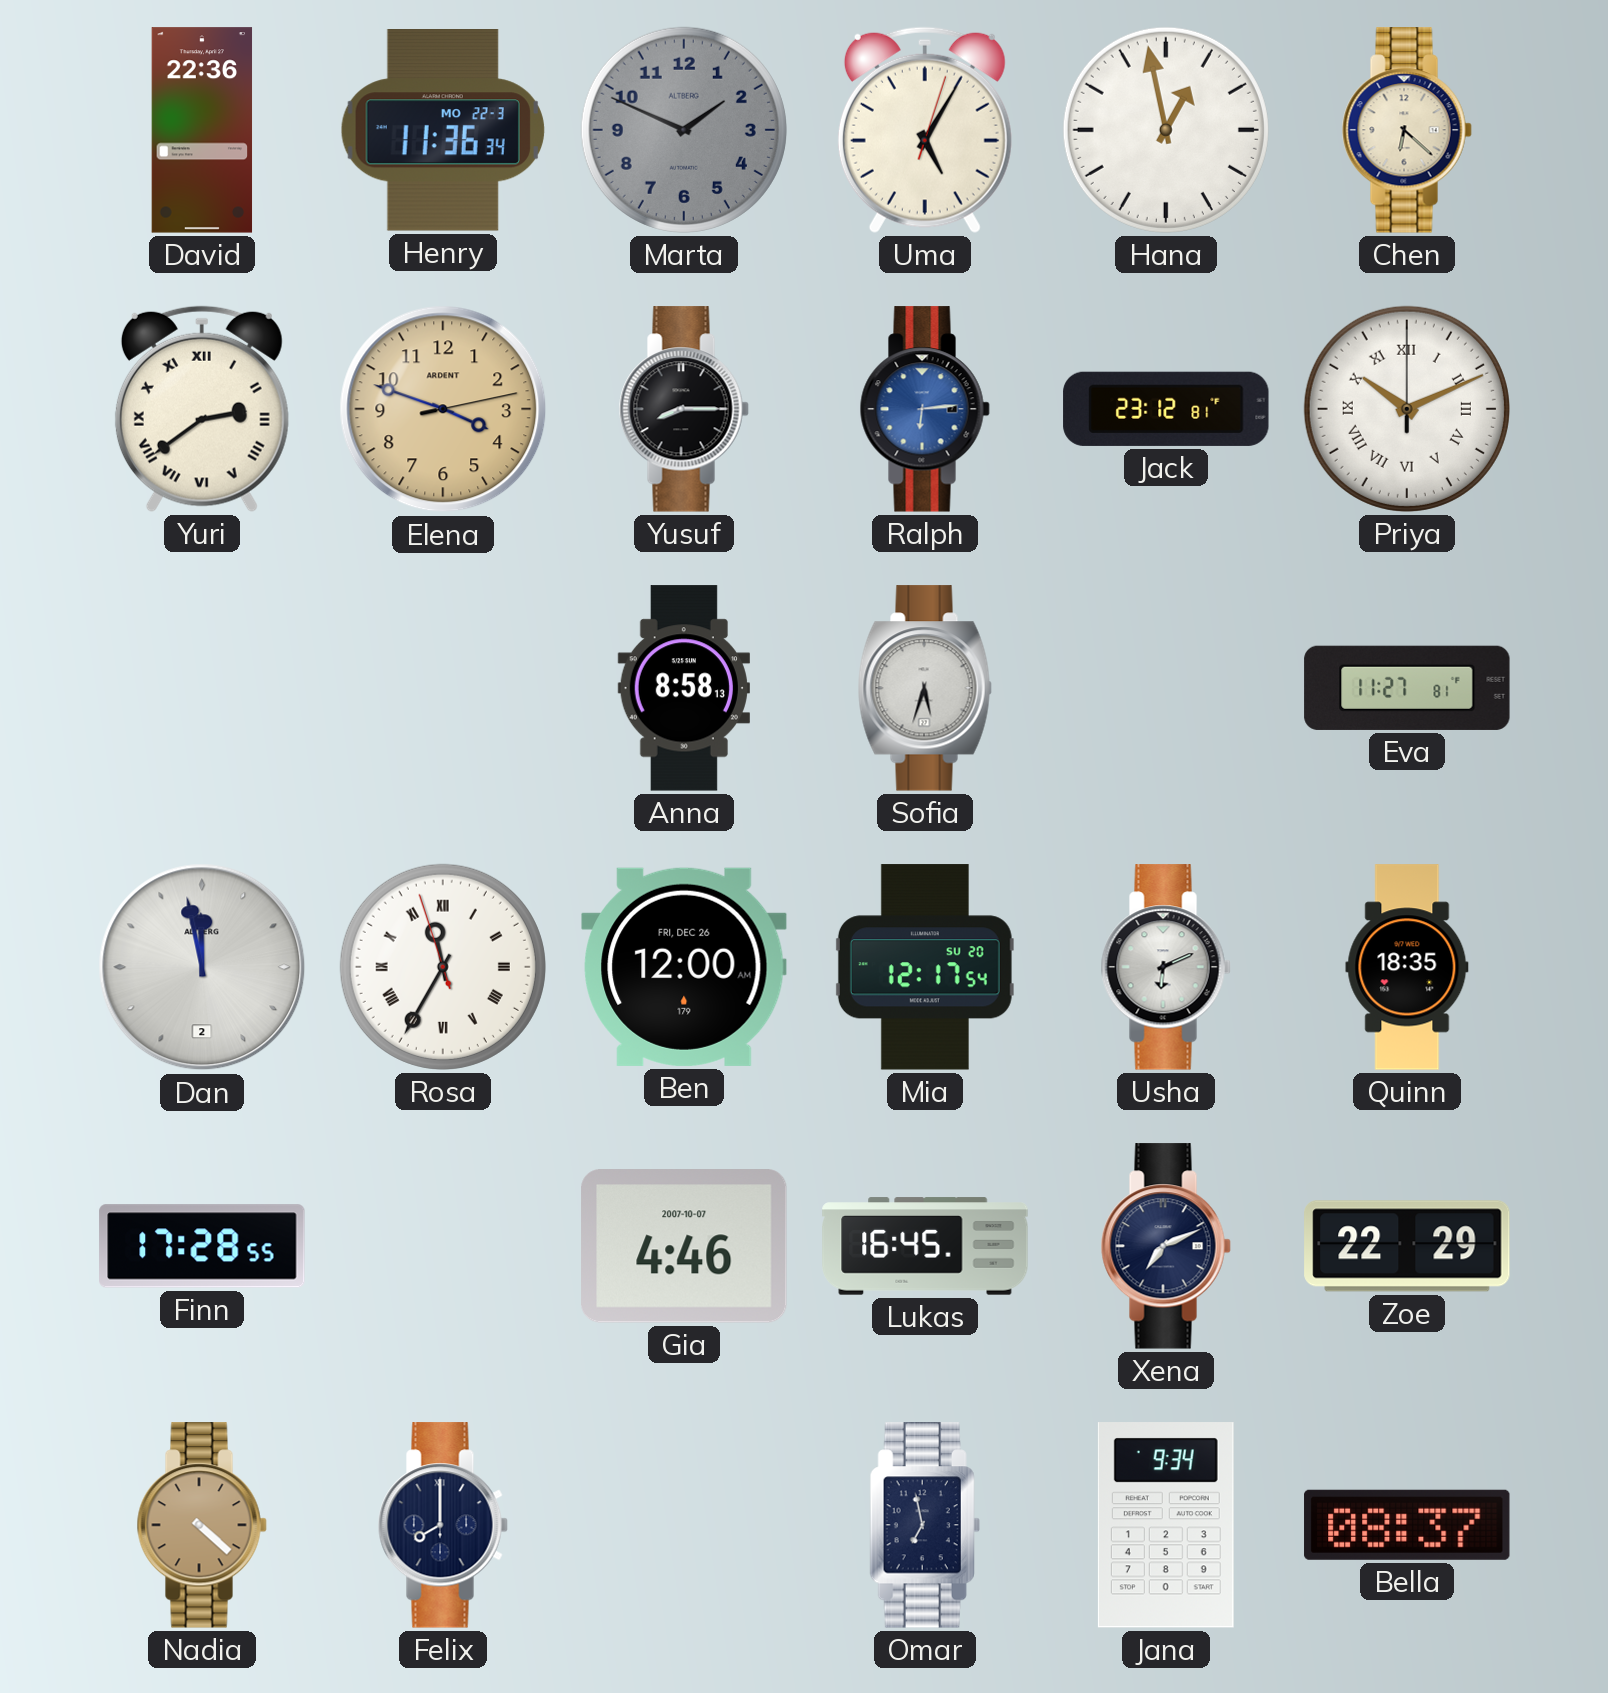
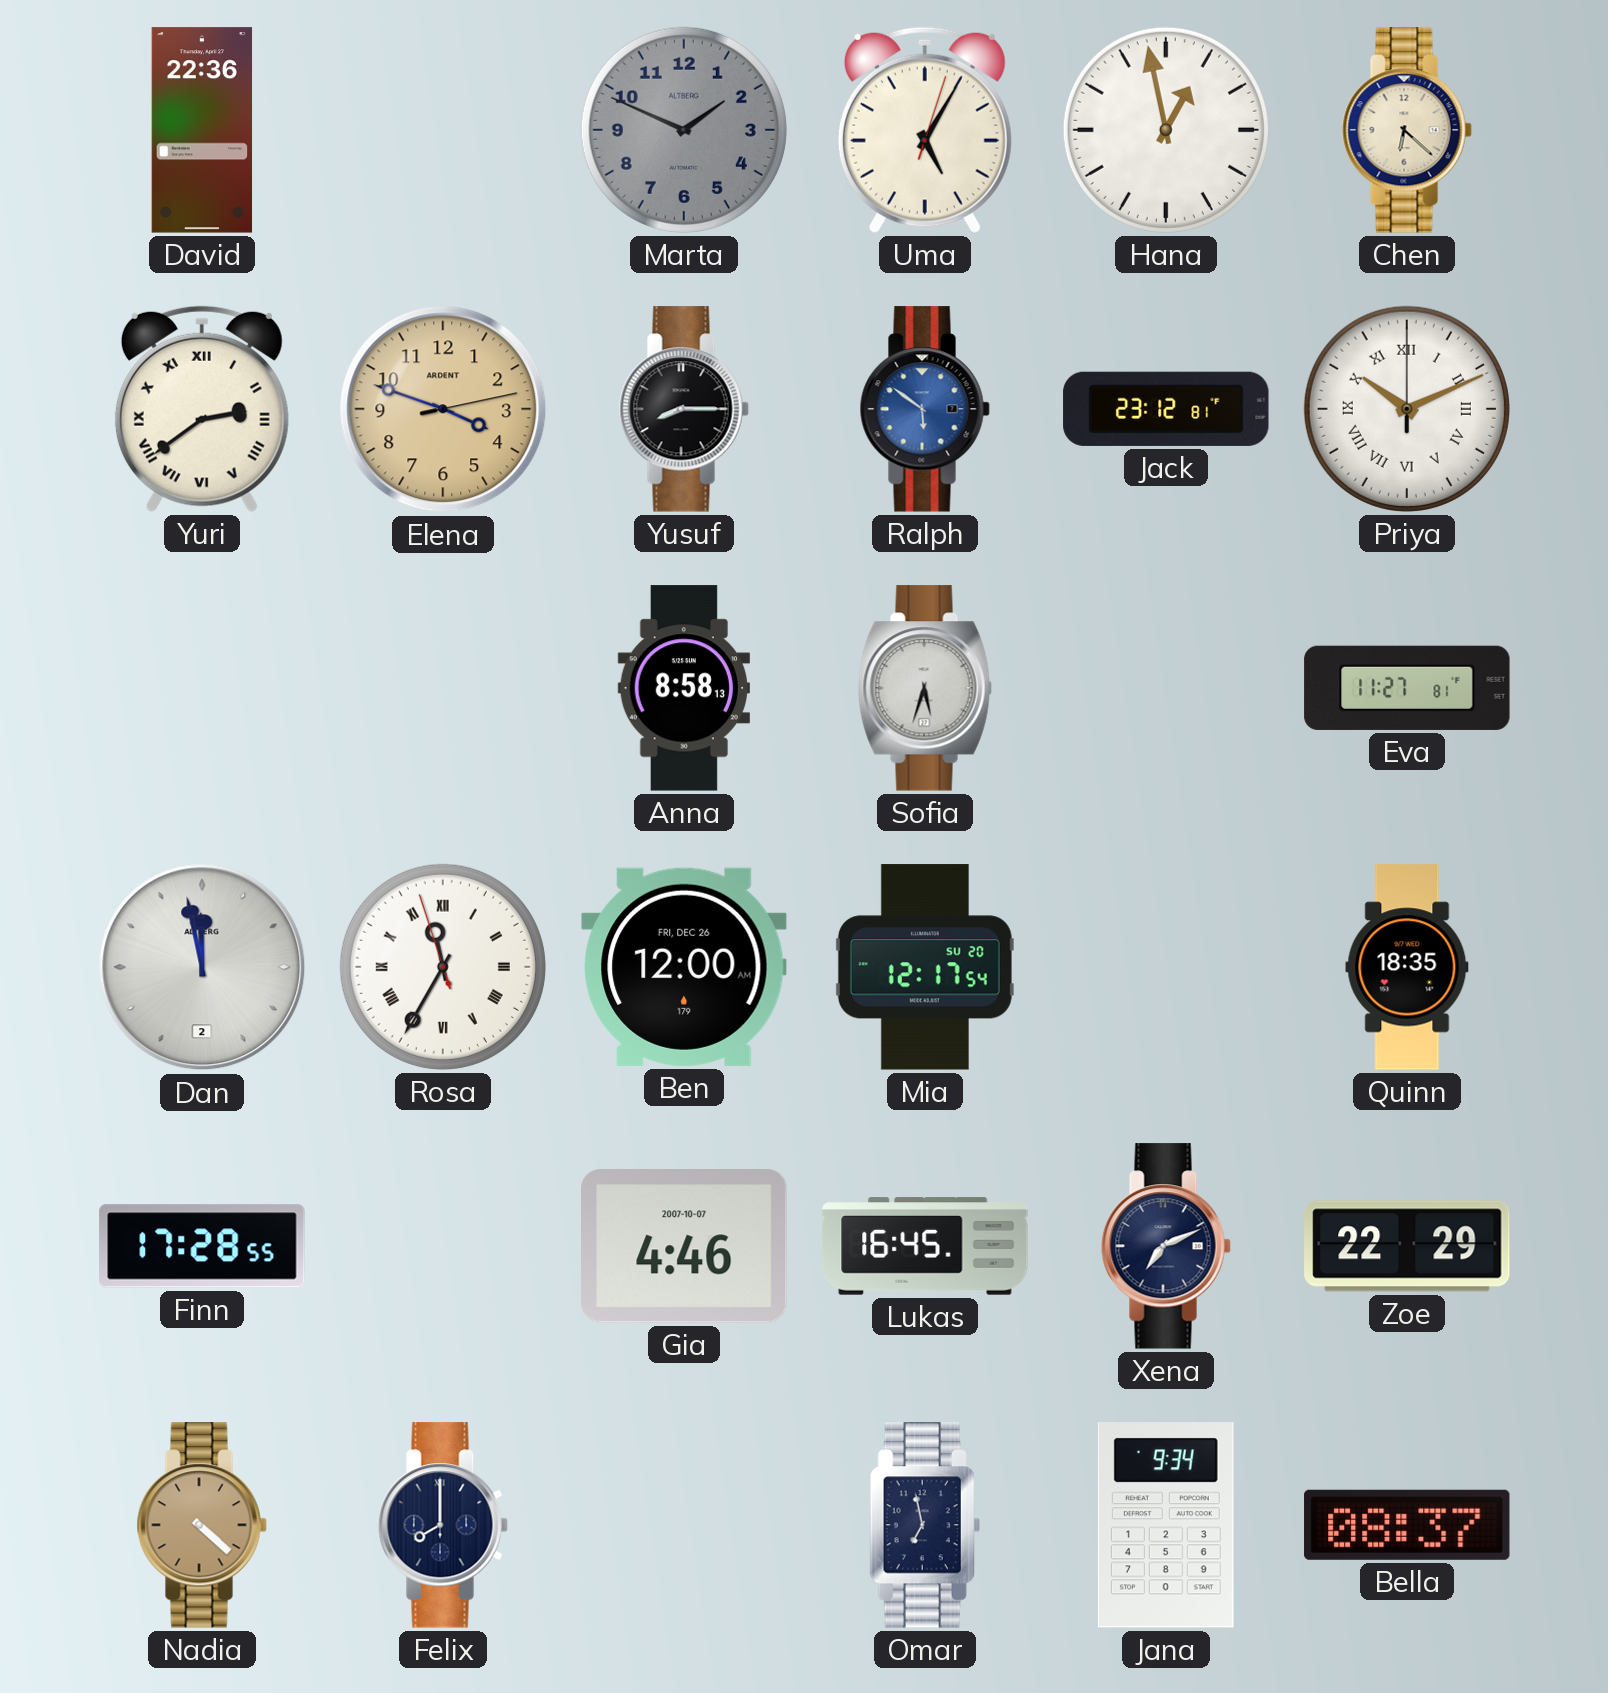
Henry: 11:36 -> none
Ralph: 6:14 -> 5:51
Usha: 6:11 -> none
